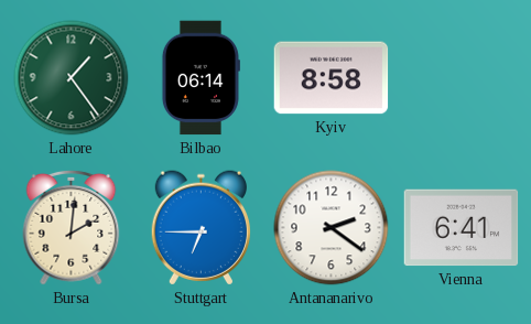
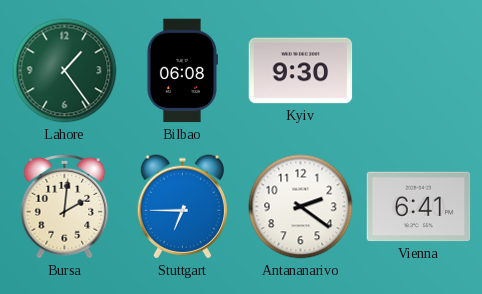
Bilbao: 06:14 -> 06:08
Kyiv: 8:58 -> 9:30
